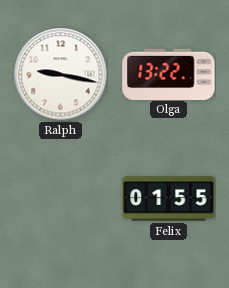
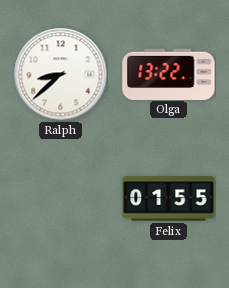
Ralph: 9:17 -> 8:38
